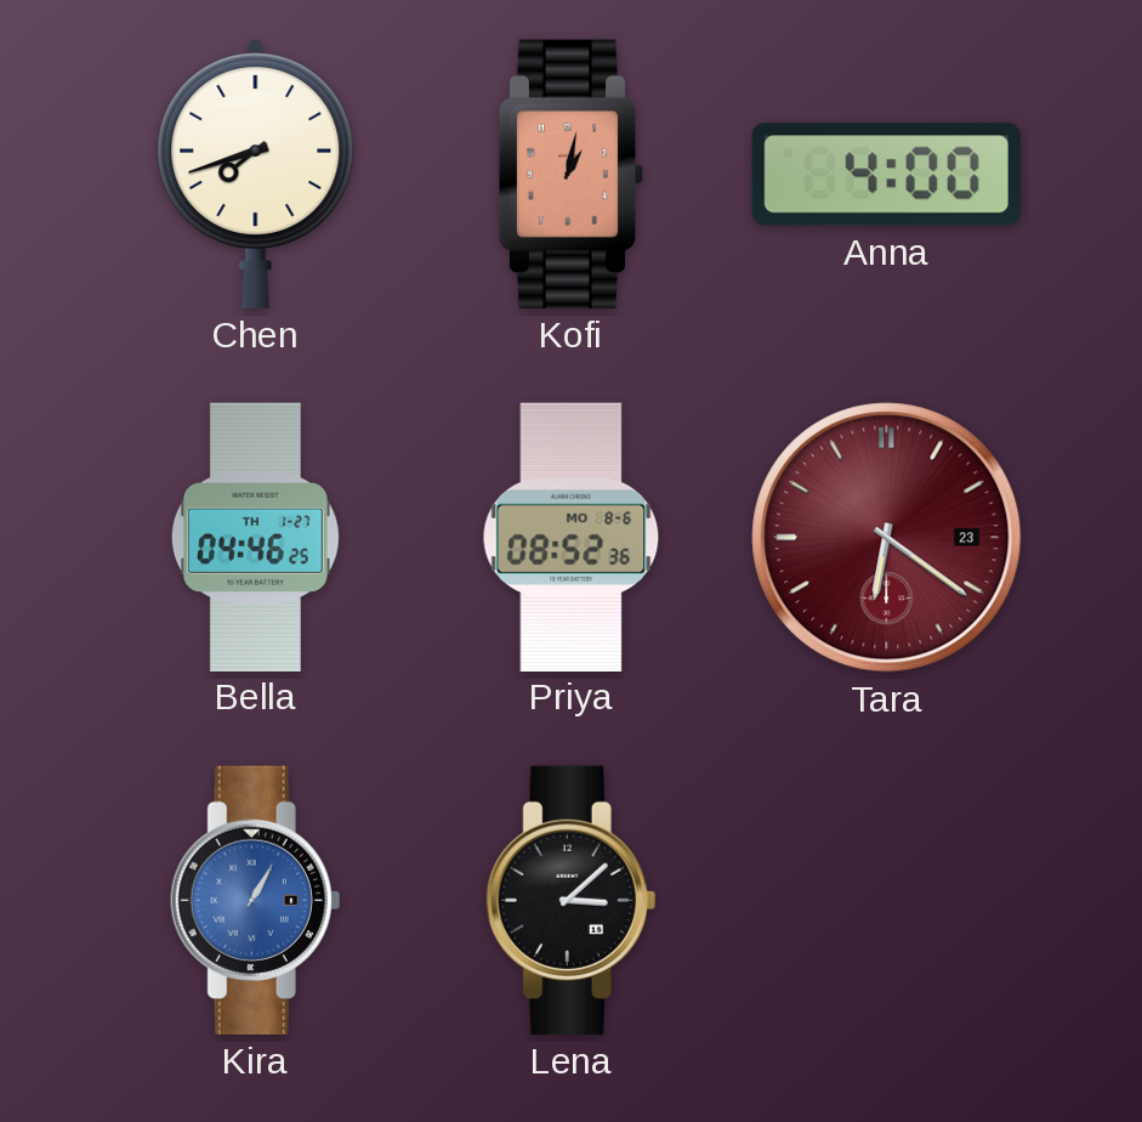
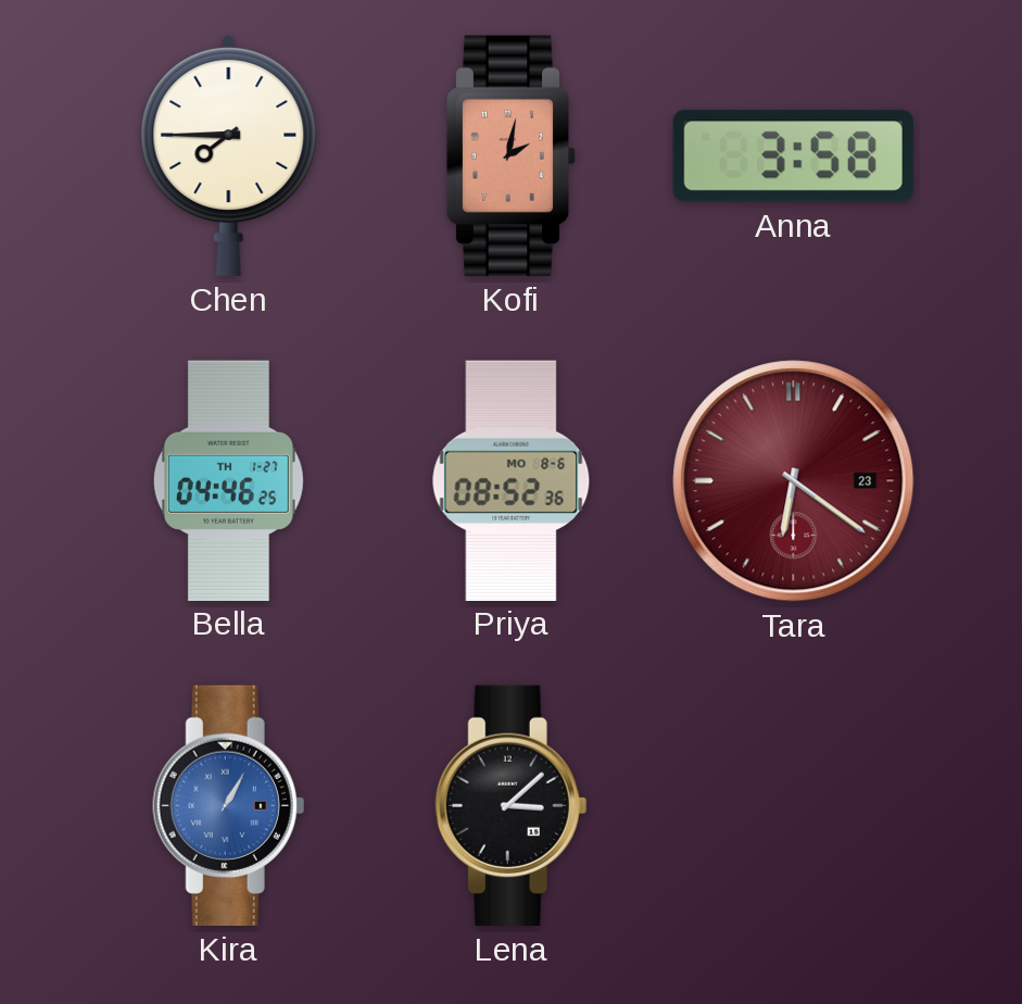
Chen: 7:42 -> 7:45
Kofi: 1:02 -> 2:02
Anna: 4:00 -> 3:58
